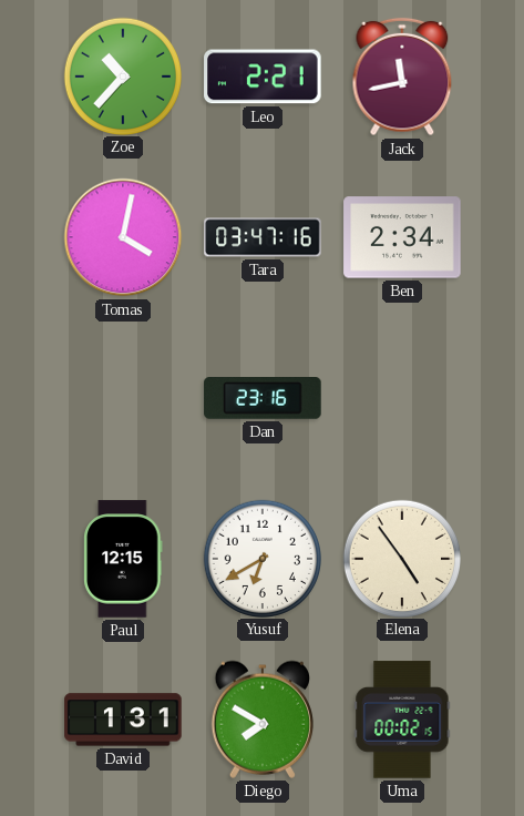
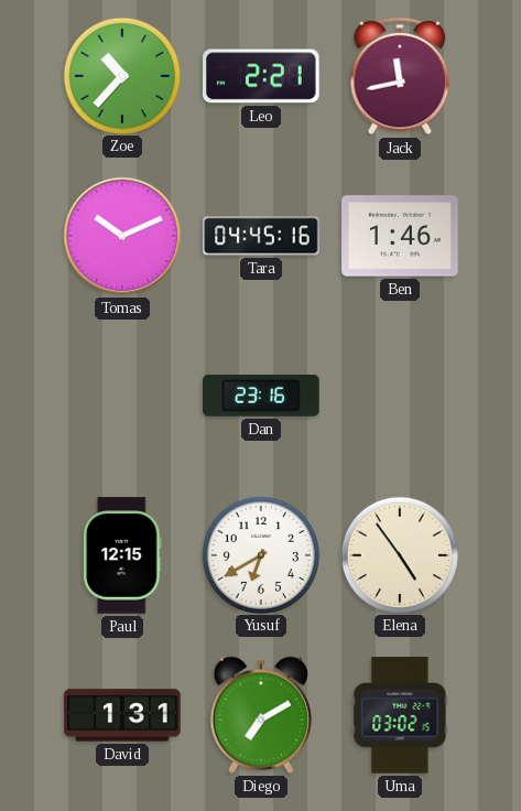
Tomas: 4:02 -> 10:11
Tara: 03:47 -> 04:45
Ben: 2:34 -> 1:46
Diego: 7:50 -> 7:10
Uma: 00:02 -> 03:02
